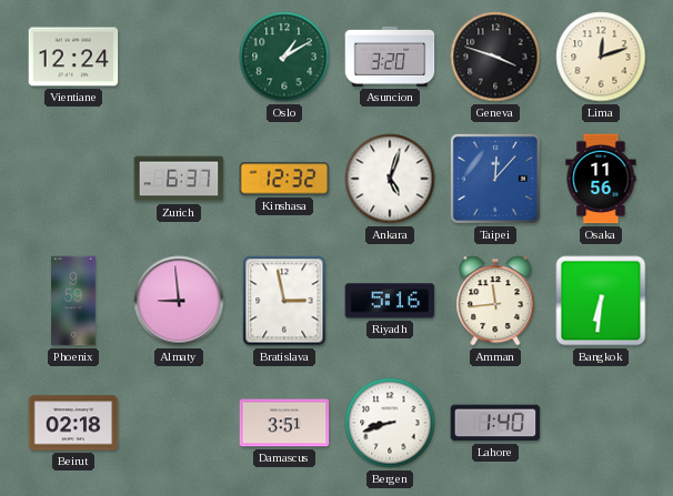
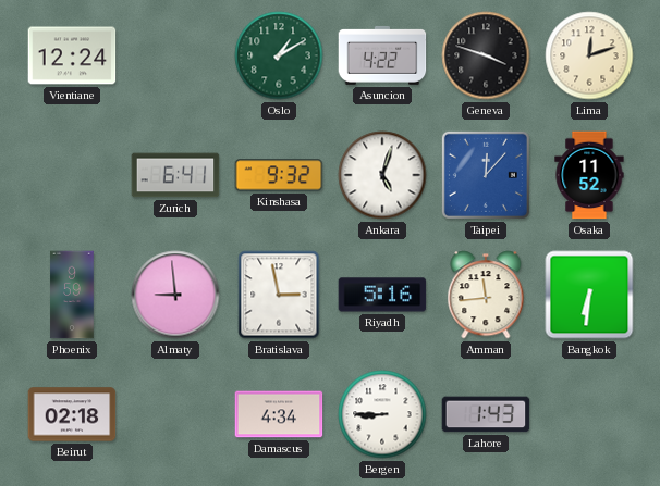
Asuncion: 3:20 -> 4:22
Zurich: 6:37 -> 6:41
Kinshasa: 12:32 -> 9:32
Osaka: 11:56 -> 11:52
Damascus: 3:51 -> 4:34
Bergen: 8:42 -> 8:45
Lahore: 1:40 -> 1:43
